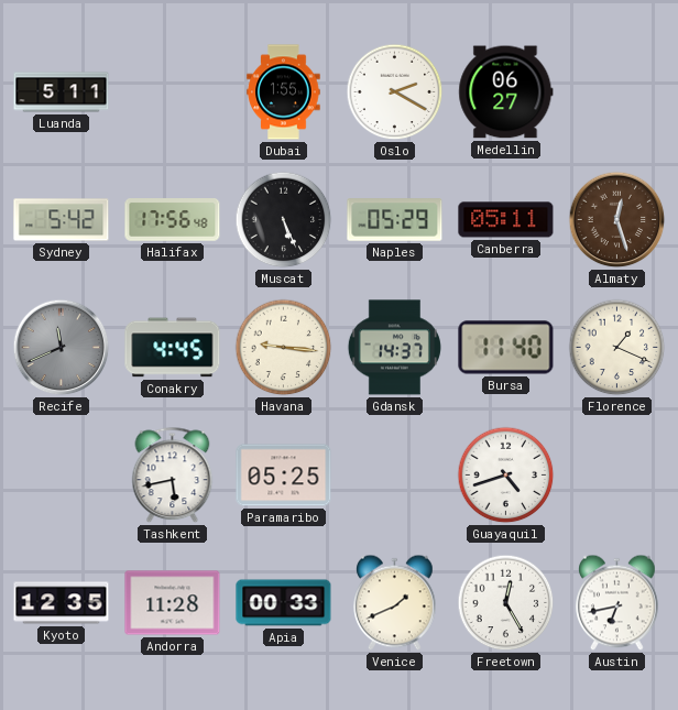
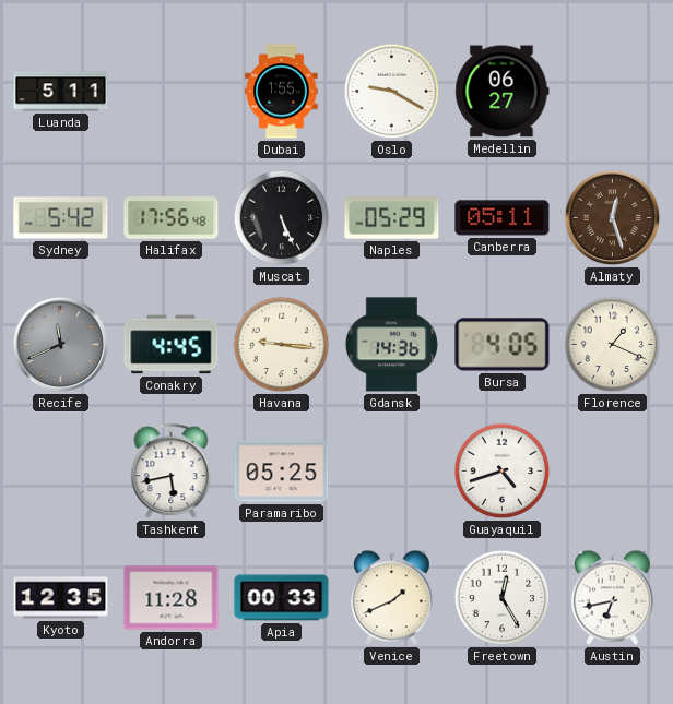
Oslo: 2:20 -> 9:20
Gdansk: 14:37 -> 14:36
Bursa: 11:40 -> 4:05
